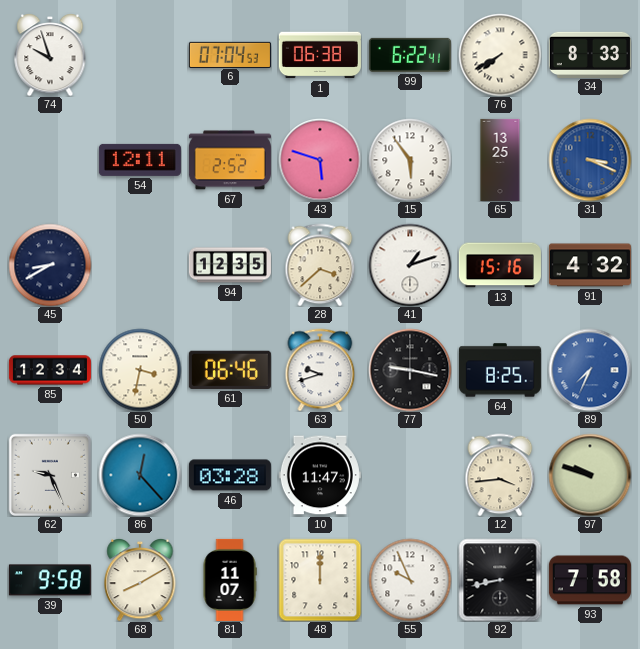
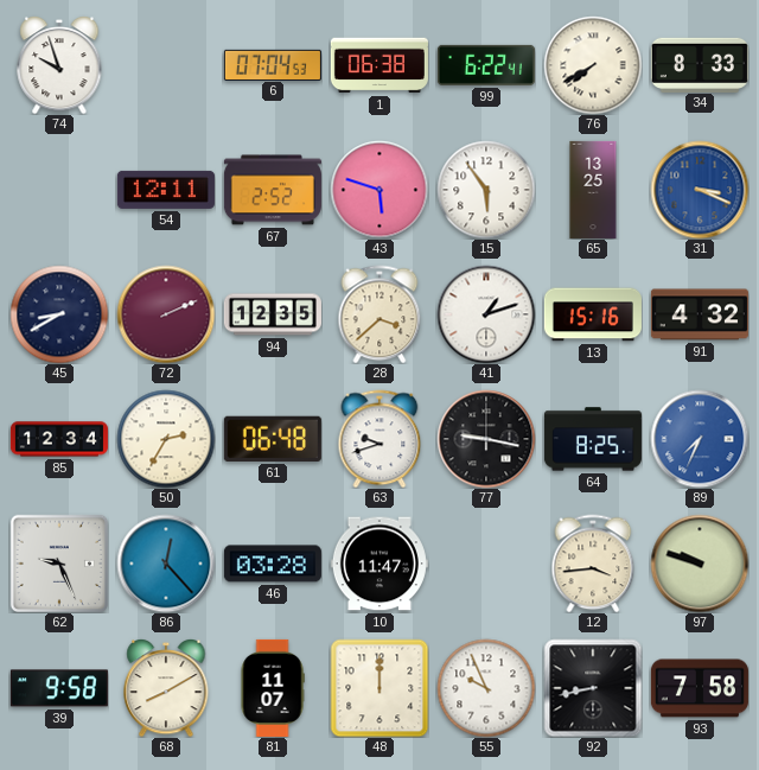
72: none -> 2:11
50: 3:32 -> 2:35
61: 06:46 -> 06:48
